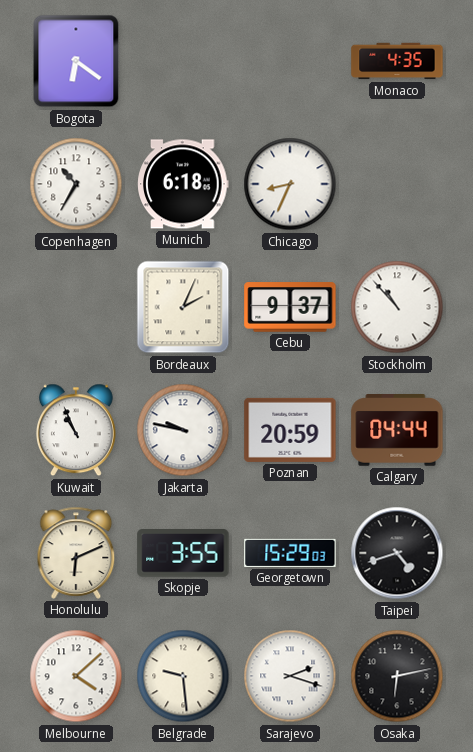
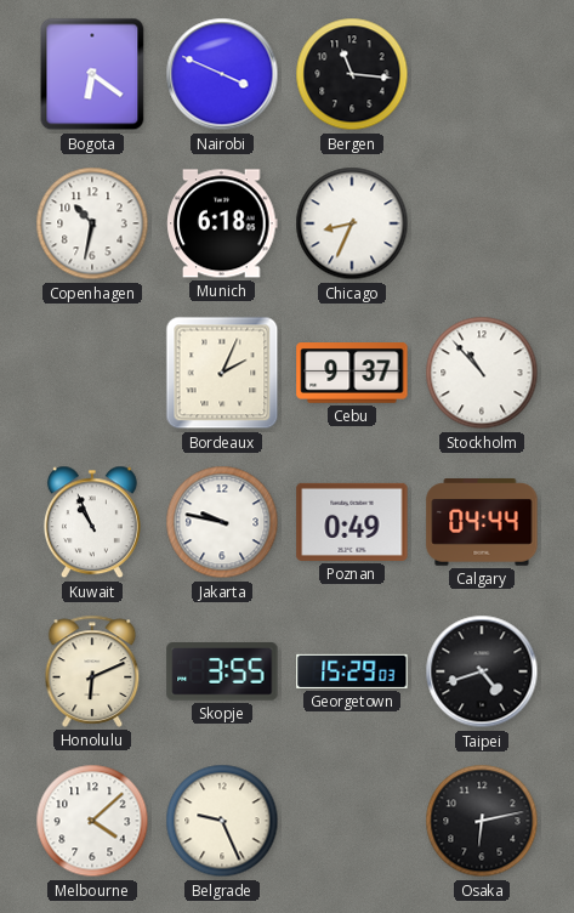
Nairobi: none -> 3:49
Bergen: none -> 11:16
Monaco: 4:35 -> none
Copenhagen: 10:35 -> 10:32
Poznan: 20:59 -> 0:49
Belgrade: 9:29 -> 9:26
Sarajevo: 2:18 -> none
